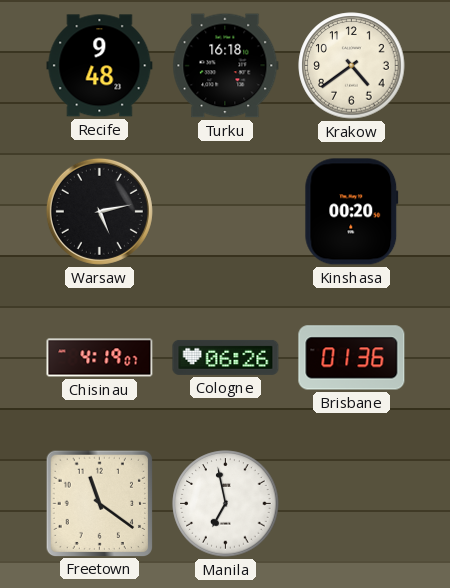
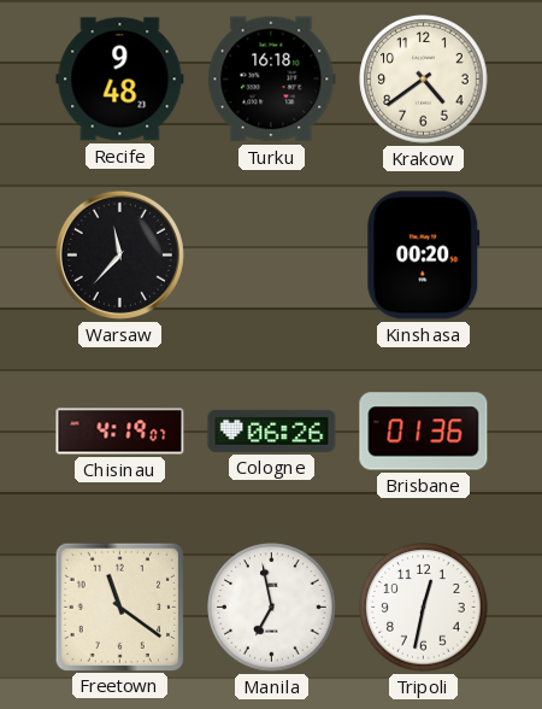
Warsaw: 5:13 -> 11:37
Tripoli: none -> 12:32
